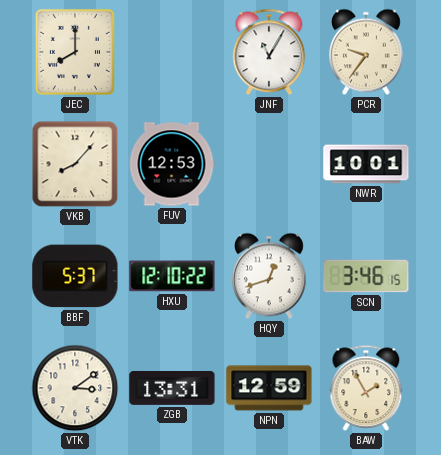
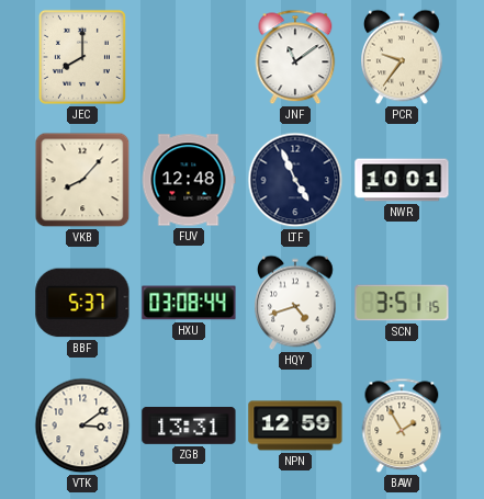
JNF: 11:05 -> 11:09
FUV: 12:53 -> 12:48
LTF: none -> 4:56
HXU: 12:10 -> 03:08
HQY: 12:42 -> 4:42
SCN: 3:46 -> 3:51
